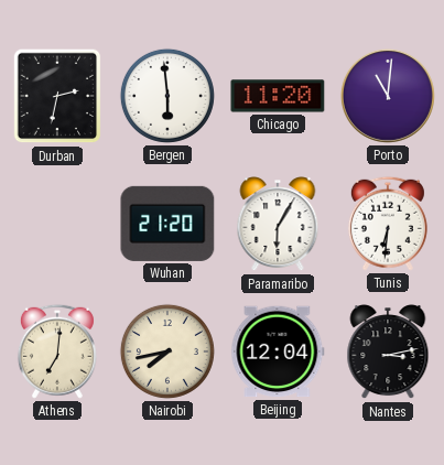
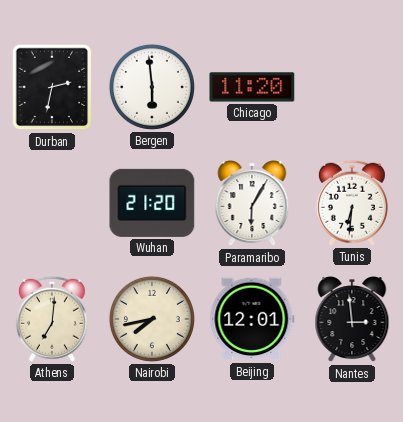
Porto: 11:01 -> none
Beijing: 12:04 -> 12:01
Nantes: 3:13 -> 2:59
